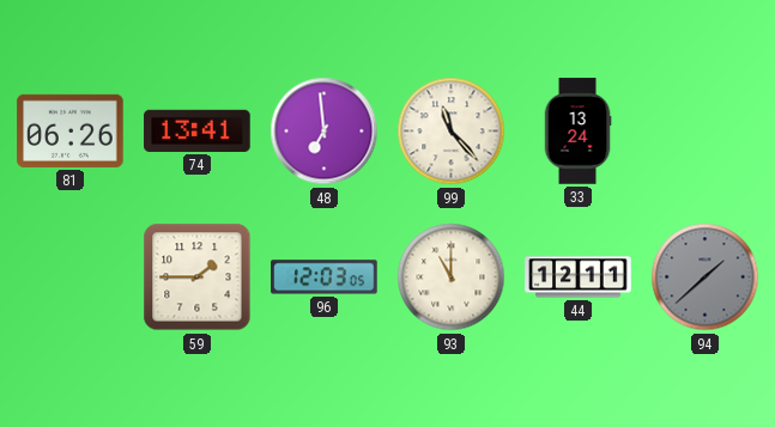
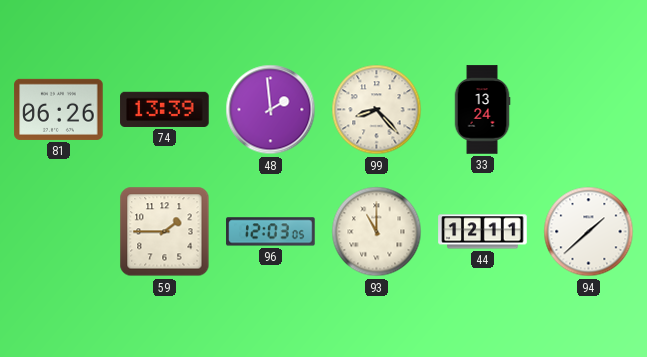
74: 13:41 -> 13:39
48: 6:59 -> 1:59
99: 11:23 -> 8:23
94 dial: grey -> white
